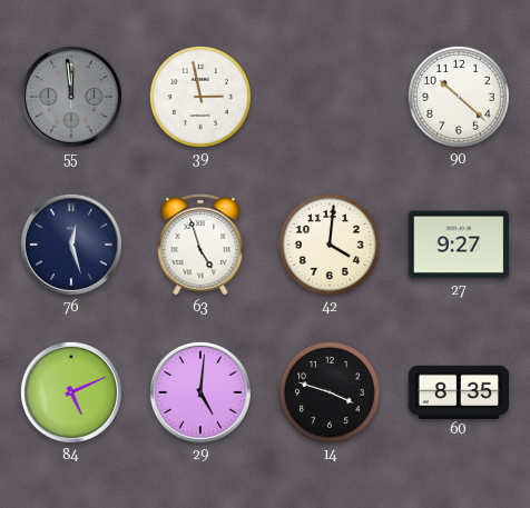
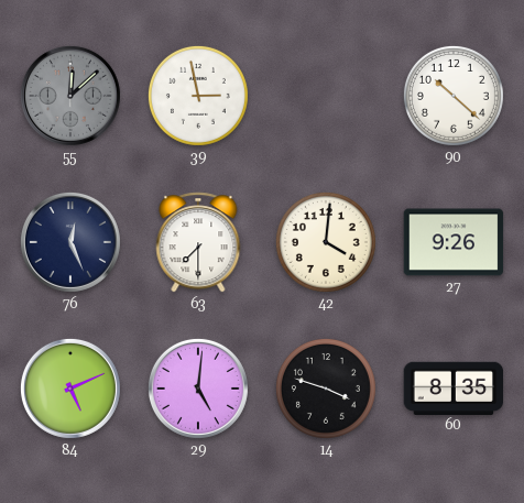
55: 11:59 -> 12:08
76: 12:27 -> 12:26
63: 4:57 -> 7:30
27: 9:27 -> 9:26
